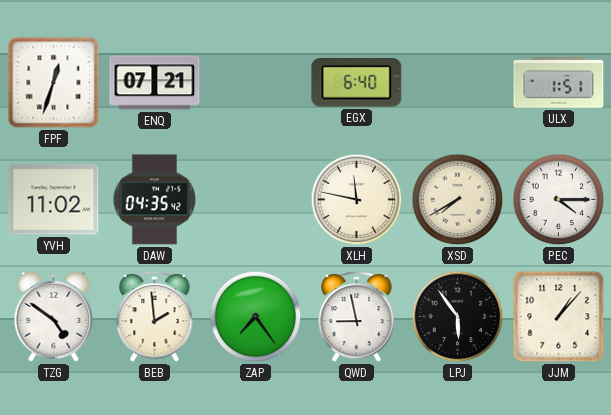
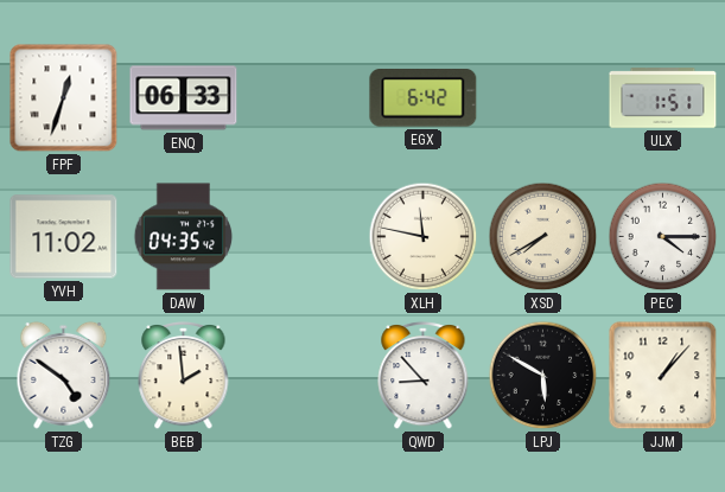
ENQ: 07:21 -> 06:33
EGX: 6:40 -> 6:42
ZAP: 7:24 -> none
QWD: 8:58 -> 8:53
LPJ: 5:54 -> 5:50
